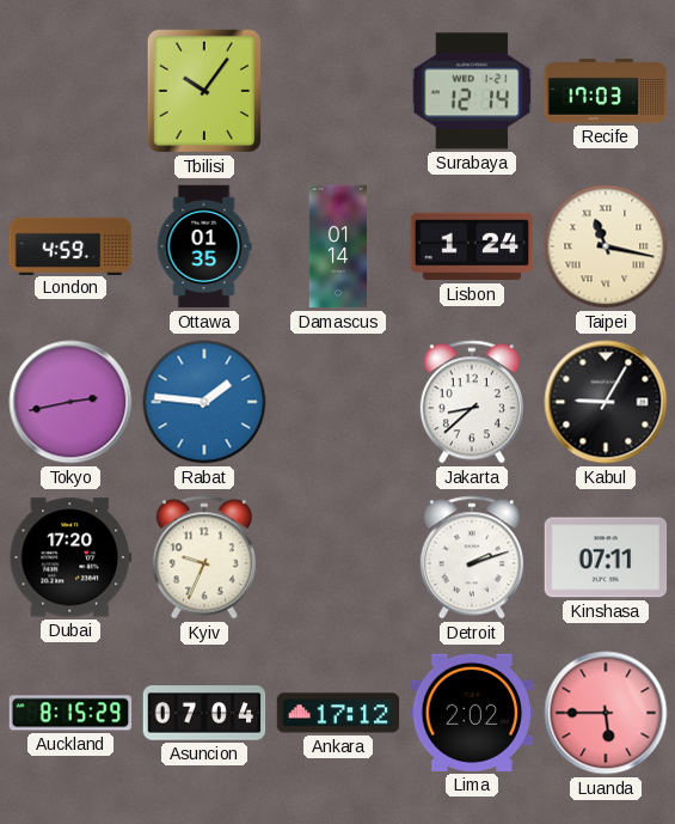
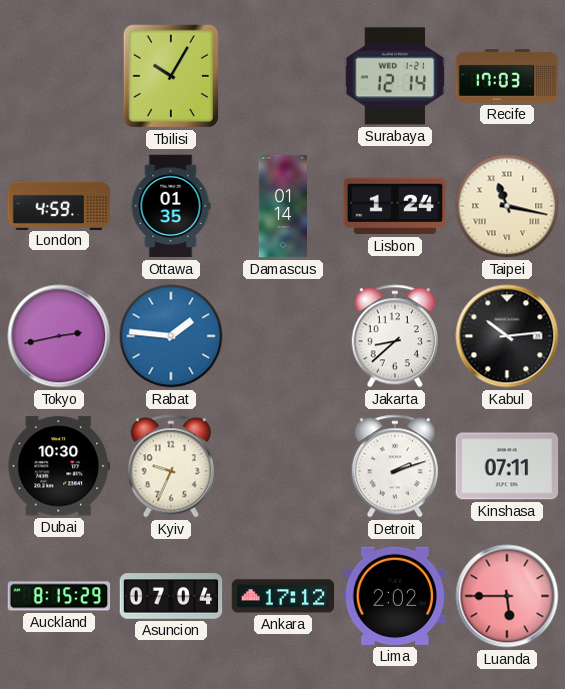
Tbilisi: 10:06 -> 10:05
Kabul: 9:05 -> 10:14
Dubai: 17:20 -> 10:30
